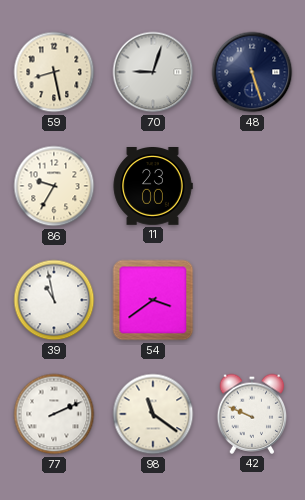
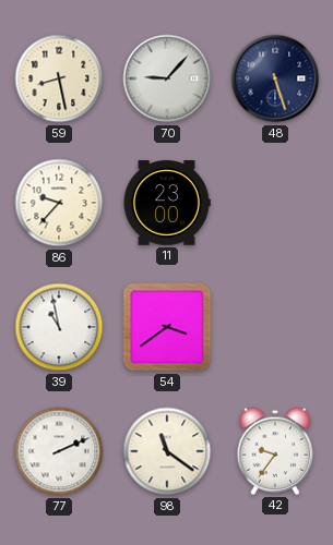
70: 9:03 -> 9:07
86: 9:35 -> 9:37
42: 9:49 -> 9:36
